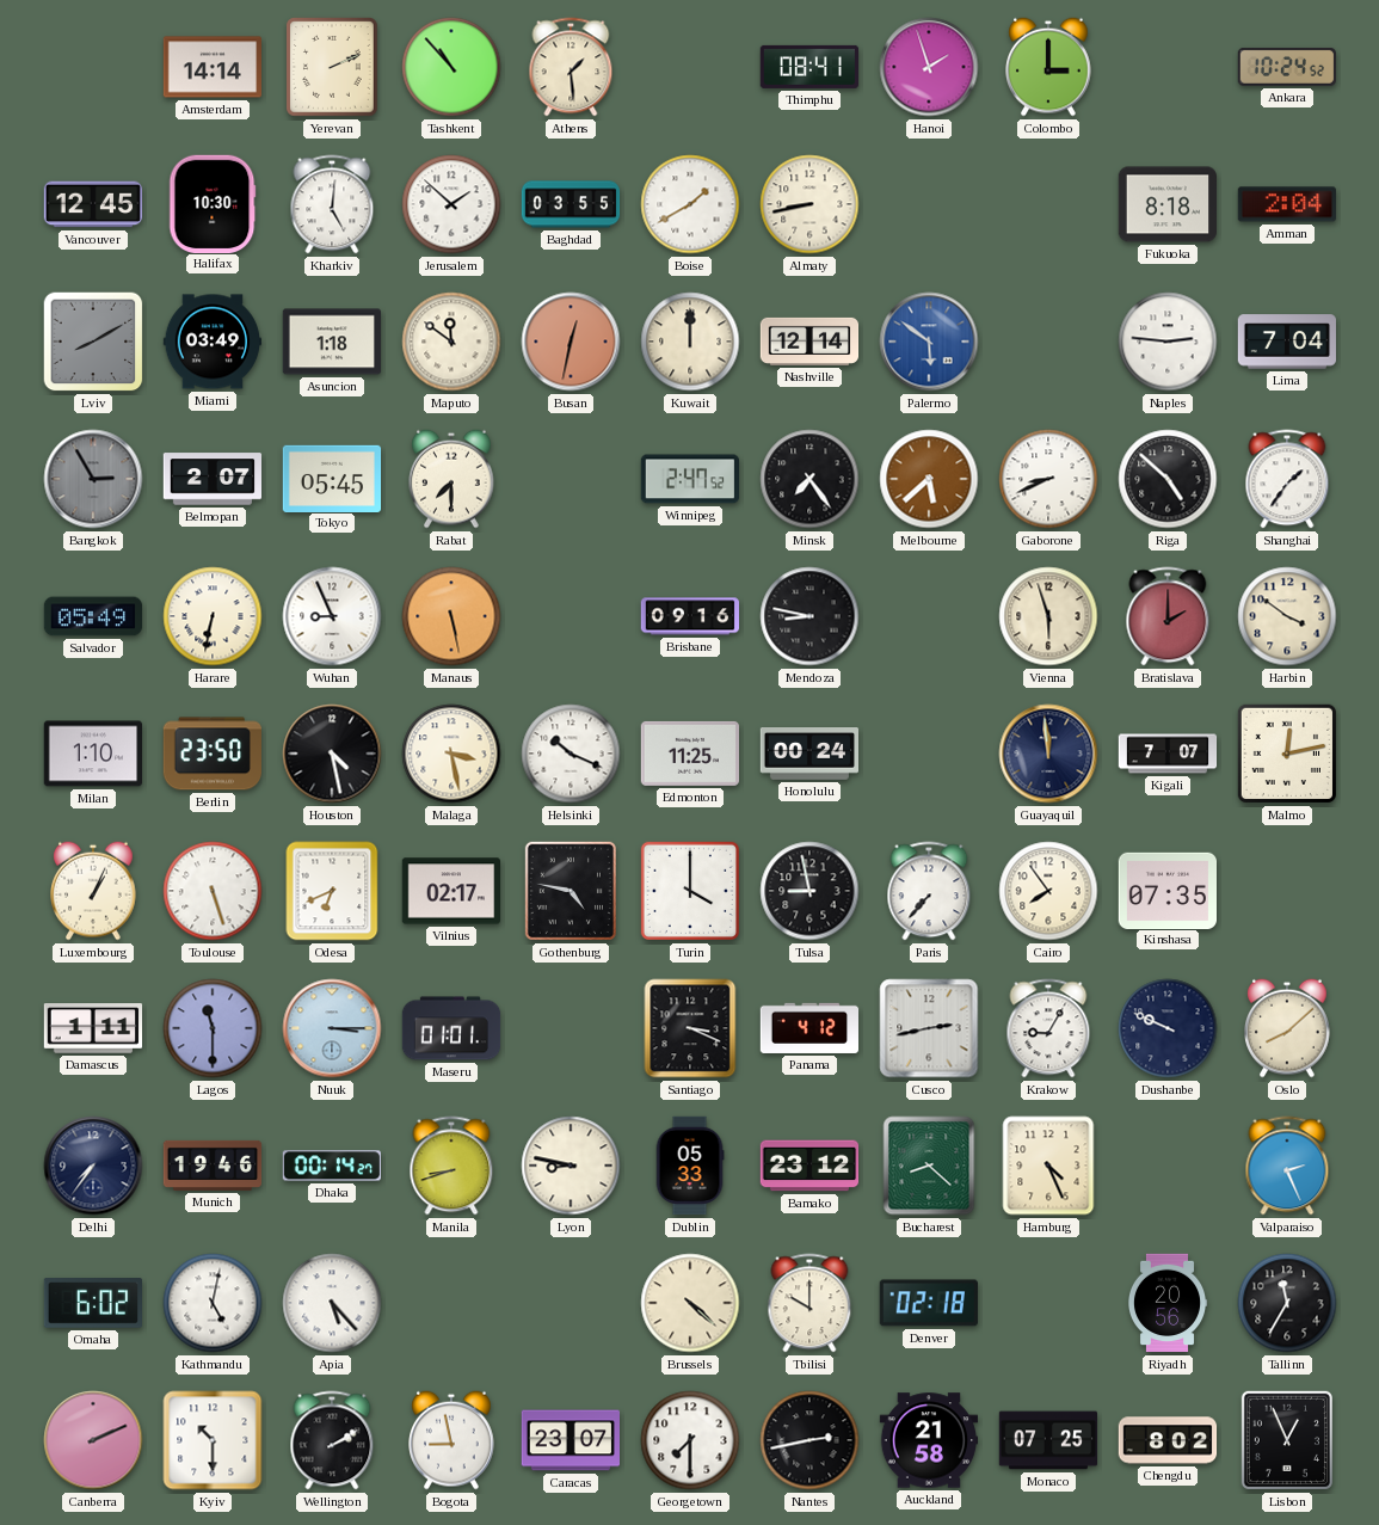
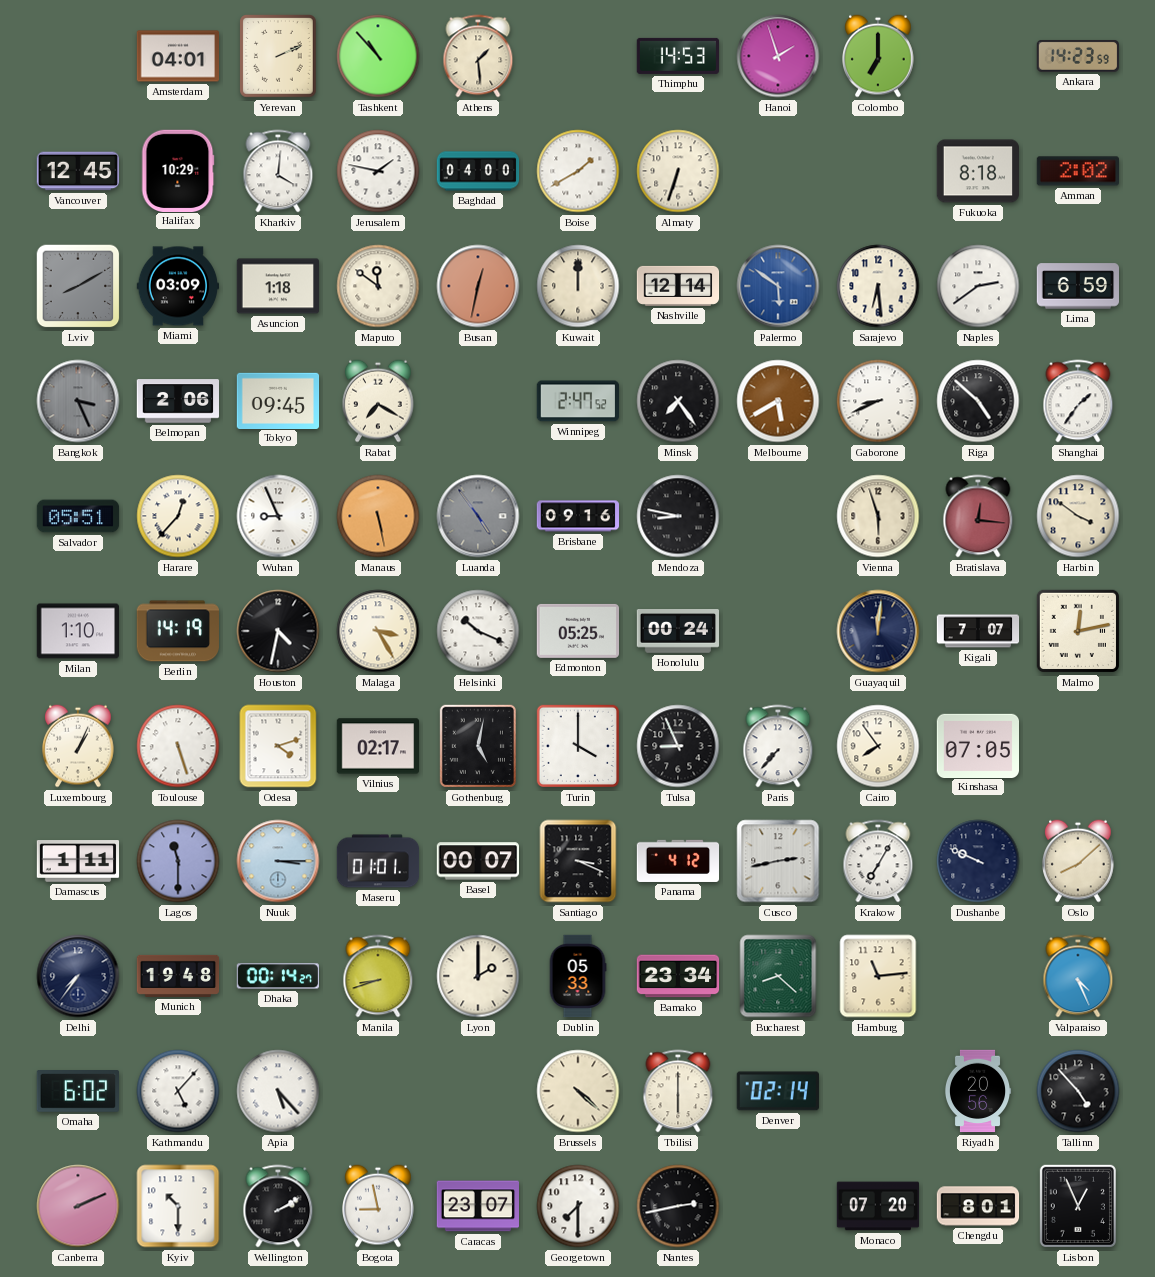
Amsterdam: 14:14 -> 04:01
Thimphu: 08:41 -> 14:53
Colombo: 3:00 -> 7:00
Ankara: 10:24 -> 14:23
Halifax: 10:30 -> 10:29
Kharkiv: 5:01 -> 4:01
Jerusalem: 1:52 -> 1:47
Baghdad: 03:55 -> 04:00
Almaty: 8:43 -> 6:33
Amman: 2:04 -> 2:02
Miami: 03:49 -> 03:09
Sarajevo: none -> 6:29
Naples: 2:46 -> 2:39
Lima: 7:04 -> 6:59
Bangkok: 2:55 -> 3:26
Belmopan: 2:07 -> 2:06
Tokyo: 05:45 -> 09:45
Rabat: 7:30 -> 7:20
Melbourne: 5:38 -> 5:40
Salvador: 05:49 -> 05:51
Harare: 6:32 -> 12:37
Luanda: none -> 4:54
Bratislava: 2:00 -> 12:16
Berlin: 23:50 -> 14:19
Houston: 4:28 -> 4:32
Malaga: 3:28 -> 3:25
Edmonton: 11:25 -> 05:25
Guayaquil: 11:59 -> 12:01
Odesa: 6:41 -> 4:12
Gothenburg: 4:47 -> 5:02
Tulsa: 8:58 -> 8:56
Kinshasa: 07:35 -> 07:05
Basel: none -> 00:07
Krakow: 9:05 -> 7:05
Munich: 19:46 -> 19:48
Lyon: 8:47 -> 2:00
Bamako: 23:12 -> 23:34
Hamburg: 4:26 -> 11:14
Valparaiso: 2:26 -> 4:26
Kathmandu: 5:02 -> 5:07
Tbilisi: 10:00 -> 6:00
Denver: 02:18 -> 02:14
Tallinn: 11:35 -> 4:53
Auckland: 21:58 -> none
Monaco: 07:25 -> 07:20
Chengdu: 8:02 -> 8:01
